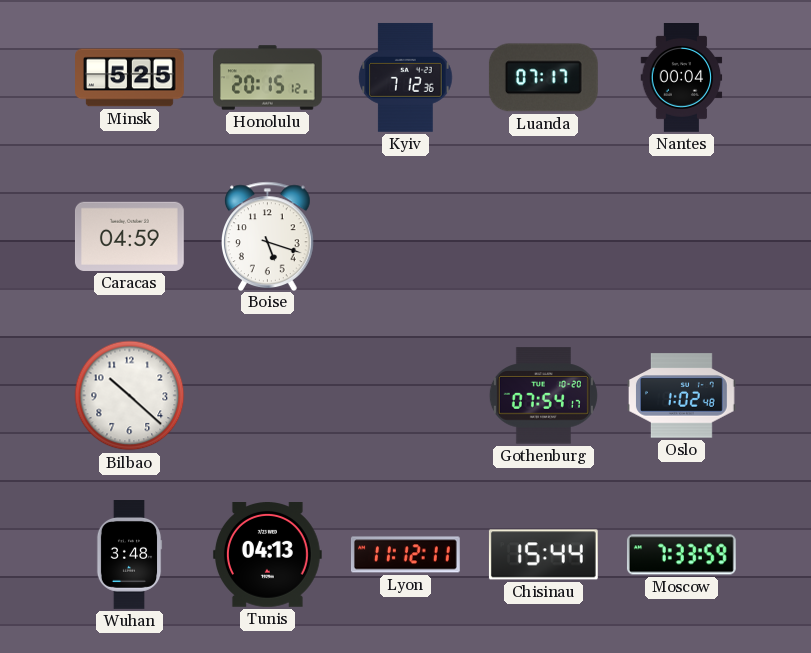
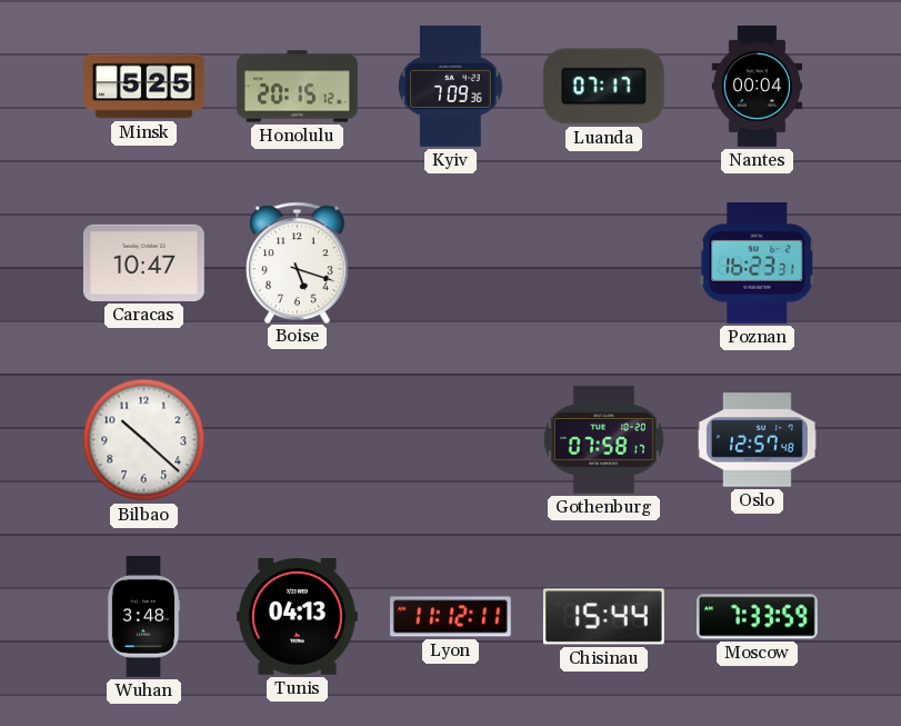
Kyiv: 7:12 -> 7:09
Caracas: 04:59 -> 10:47
Poznan: none -> 16:23
Gothenburg: 07:54 -> 07:58
Oslo: 1:02 -> 12:57
